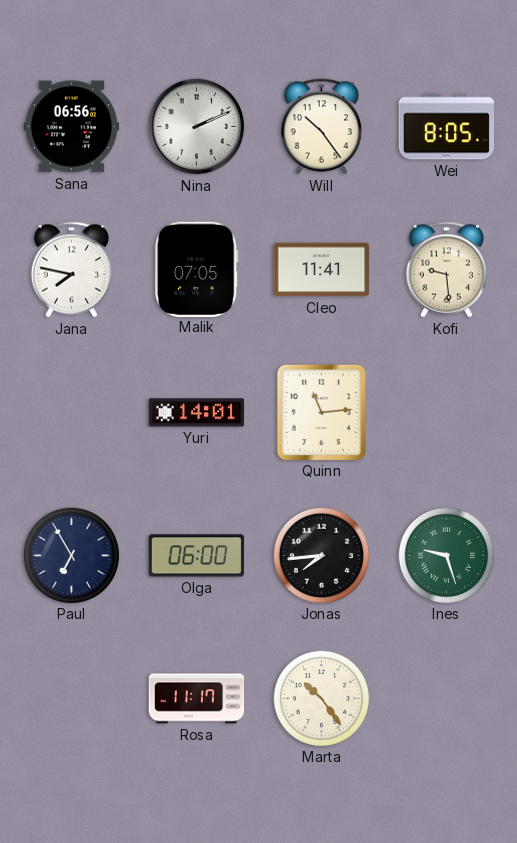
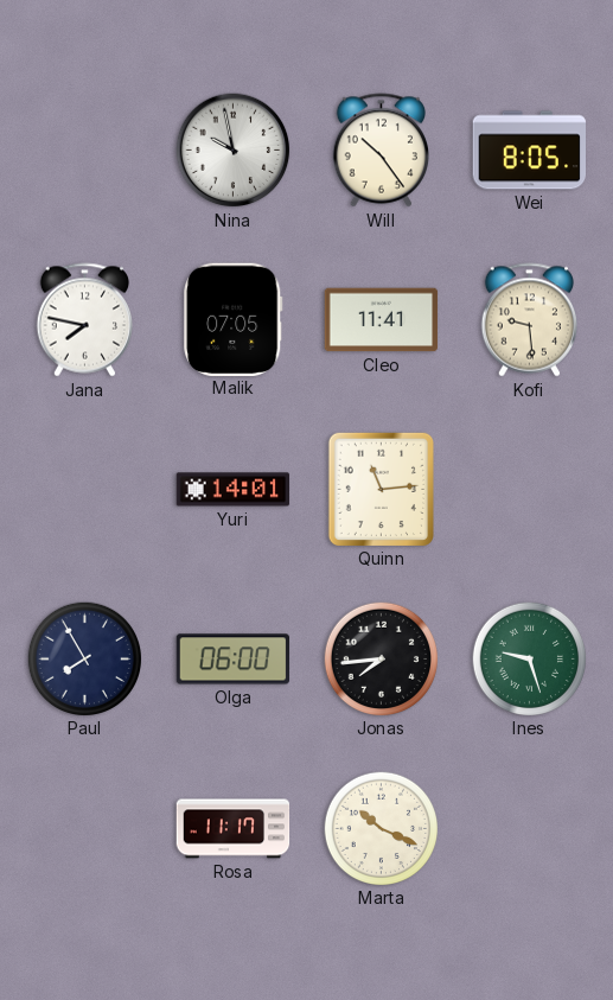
Sana: 06:56 -> none
Nina: 2:11 -> 9:58
Paul: 6:55 -> 7:55
Marta: 10:24 -> 10:19
